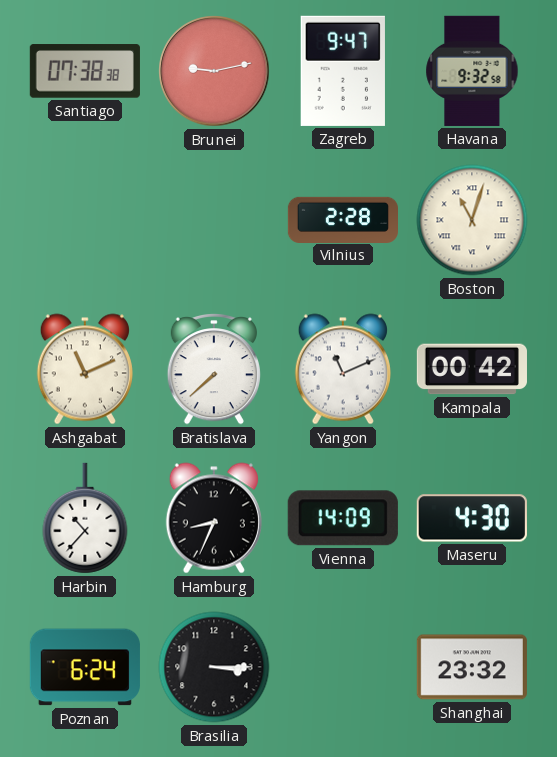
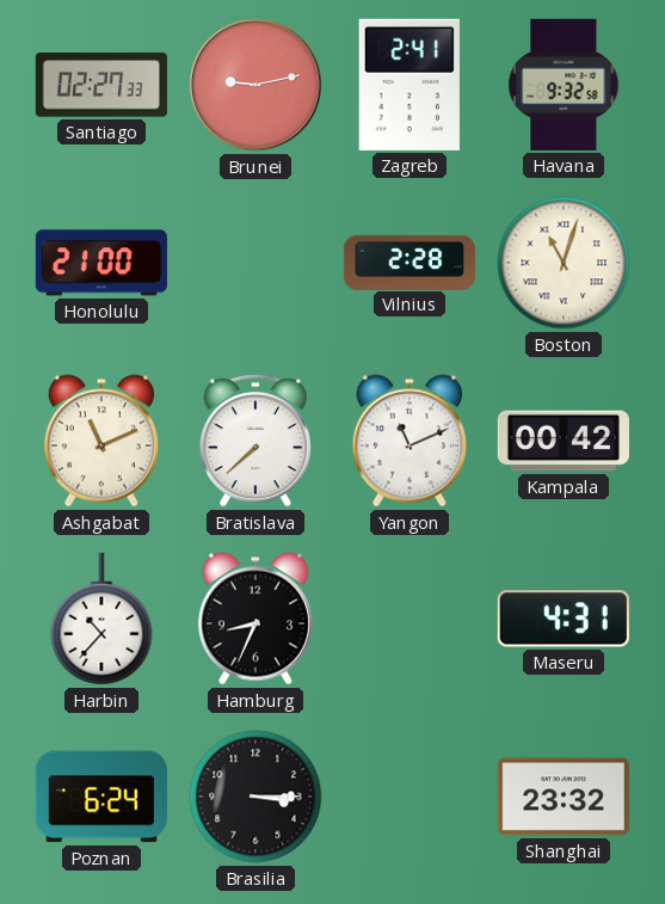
Santiago: 07:38 -> 02:27
Zagreb: 9:47 -> 2:41
Honolulu: none -> 21:00
Vienna: 14:09 -> none
Maseru: 4:30 -> 4:31
